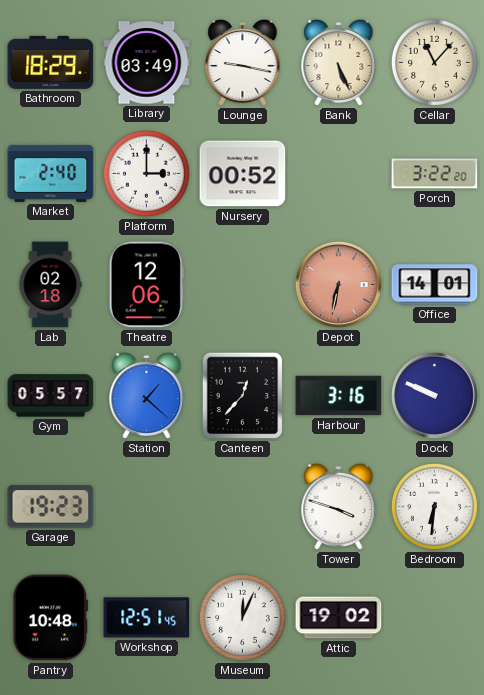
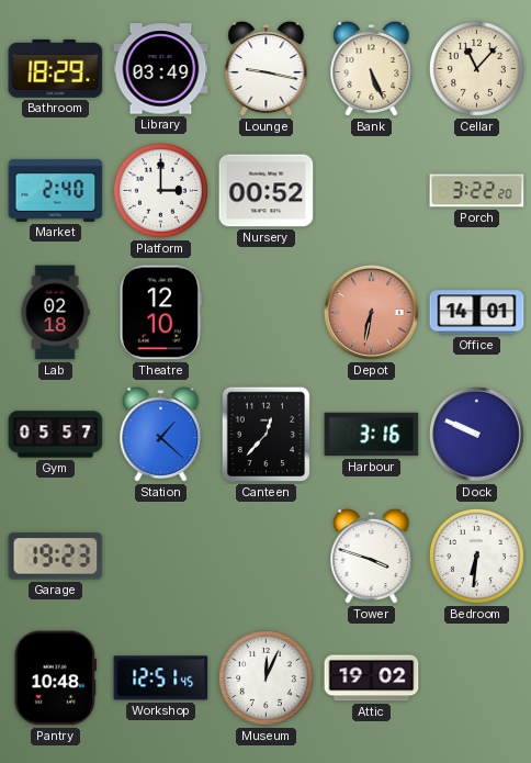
Theatre: 12:06 -> 12:10
